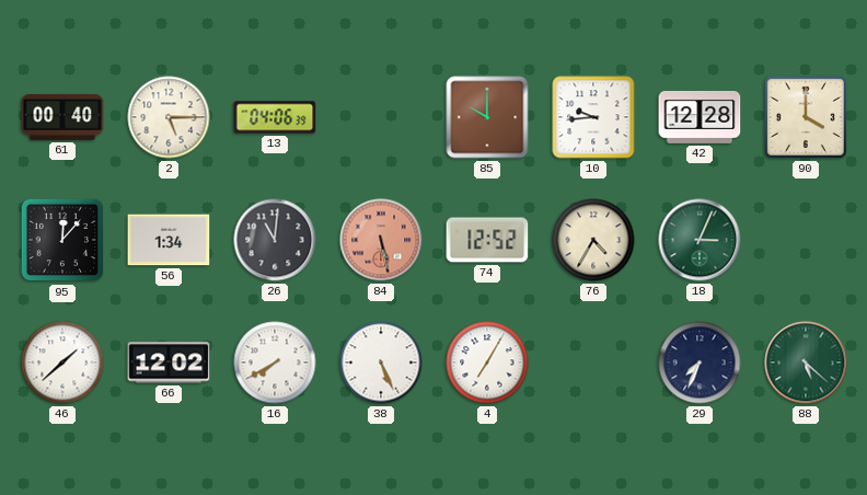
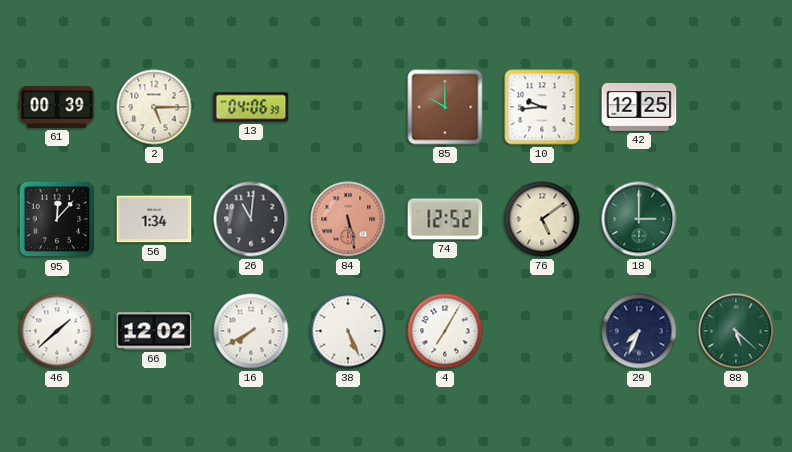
61: 00:40 -> 00:39
42: 12:28 -> 12:25
90: 4:00 -> none
76: 4:35 -> 5:09
18: 3:04 -> 3:00
